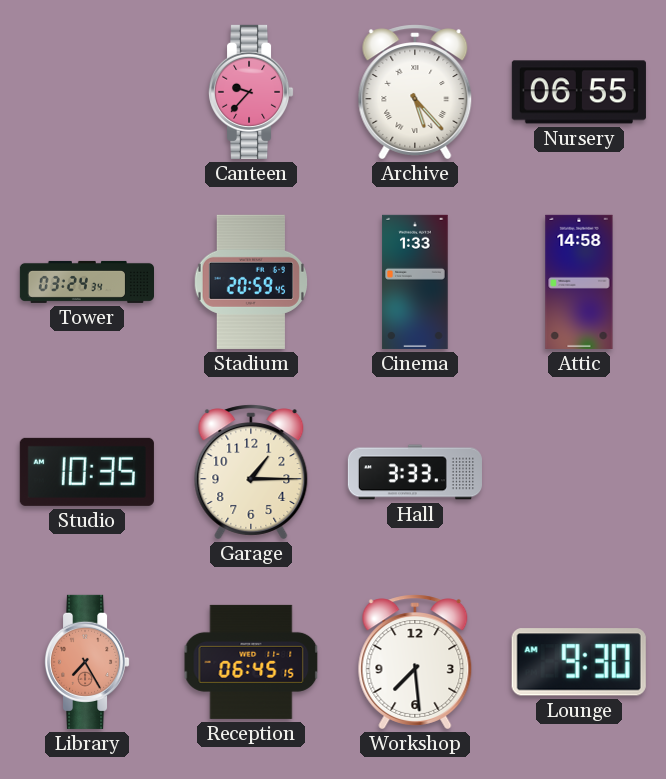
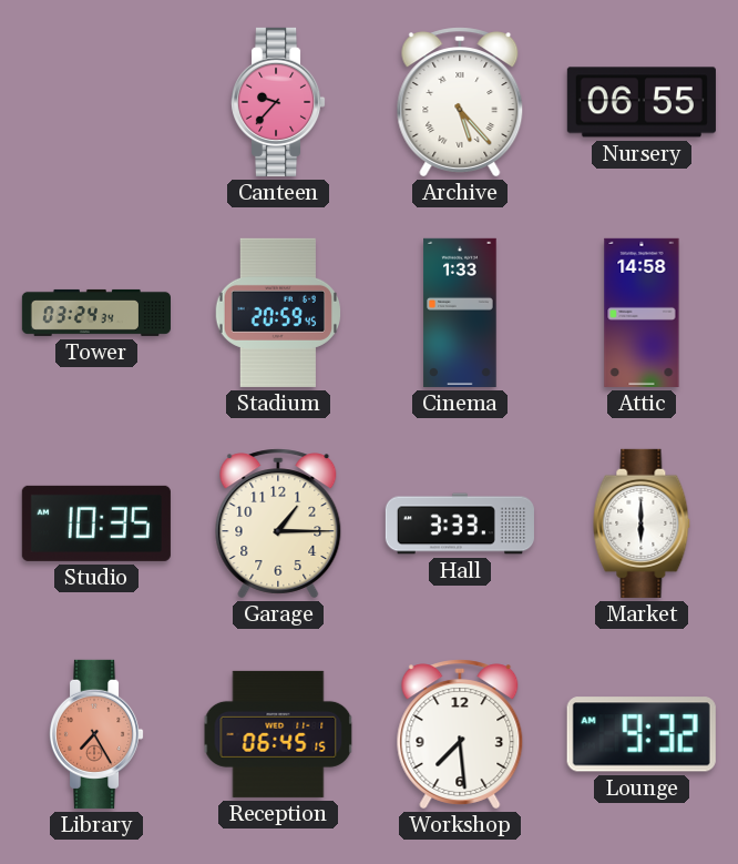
Market: none -> 6:00
Lounge: 9:30 -> 9:32
